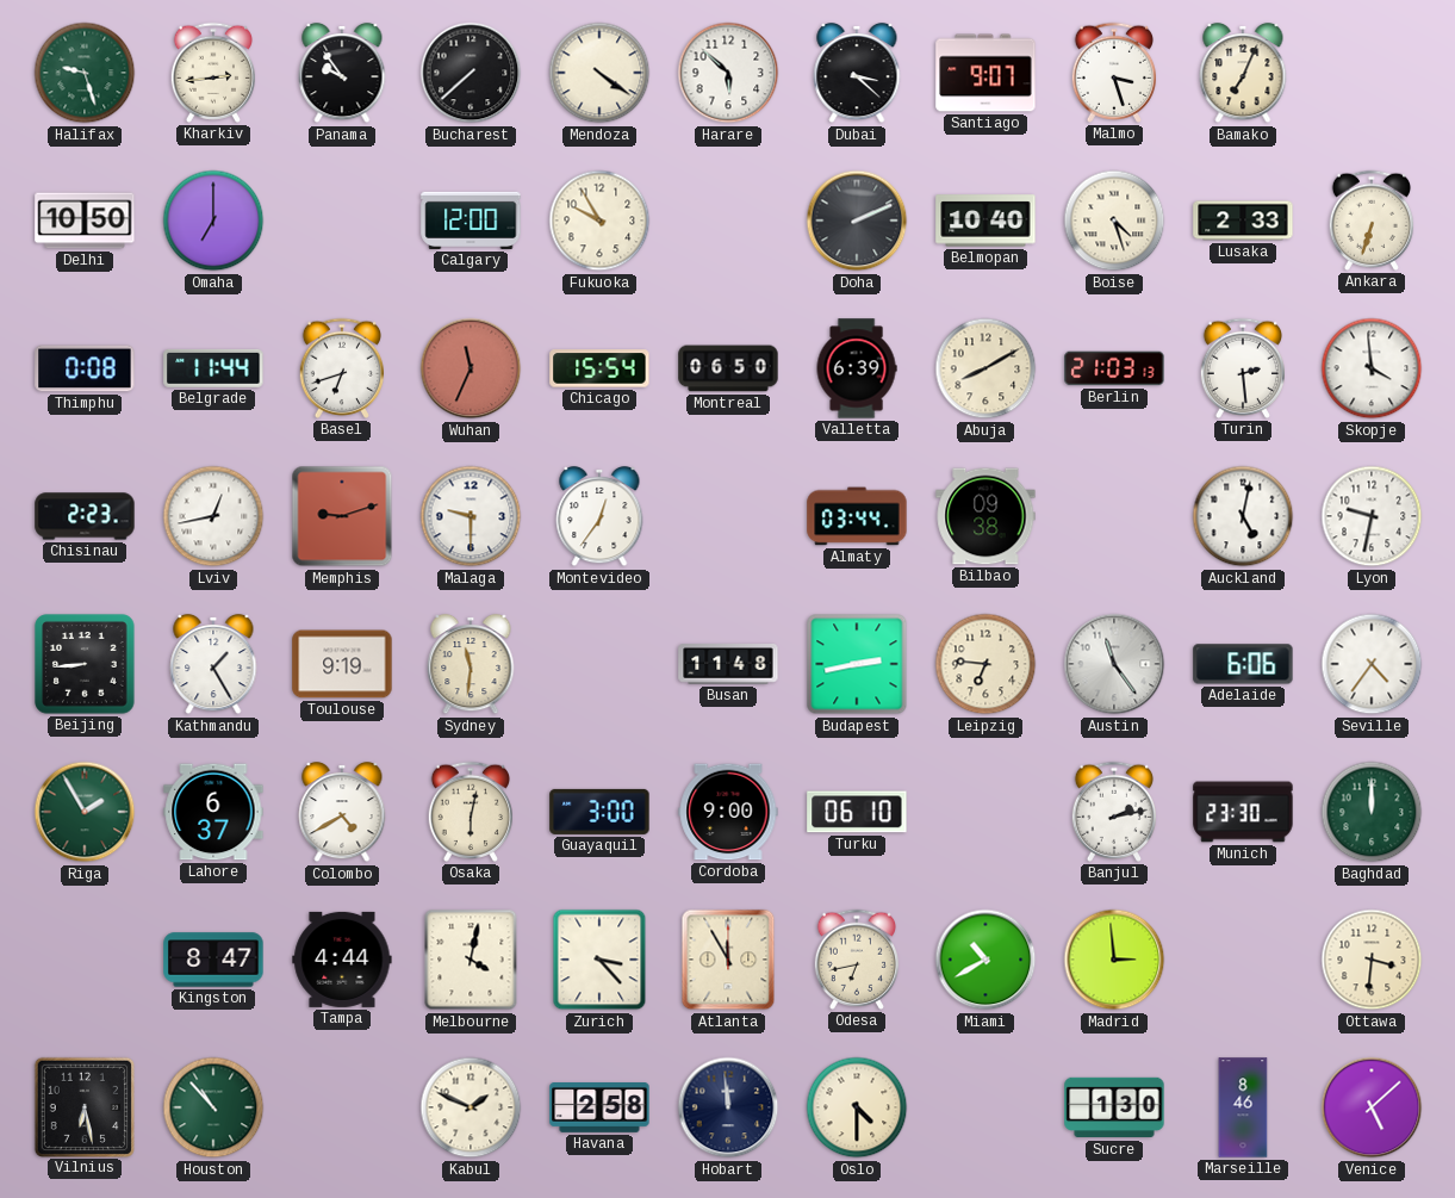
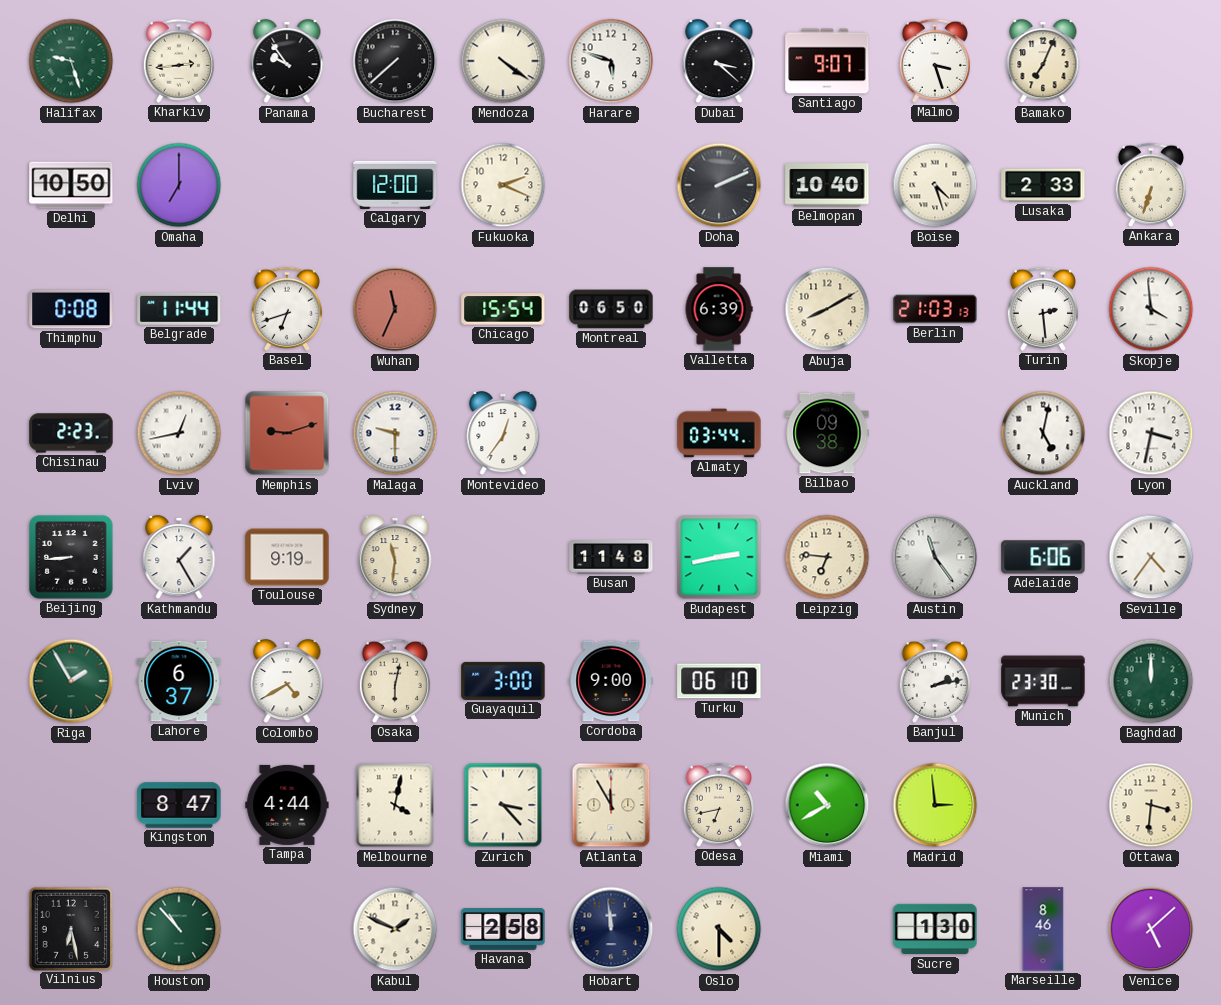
Harare: 5:52 -> 5:48
Fukuoka: 9:55 -> 2:19
Lyon: 9:32 -> 3:32
